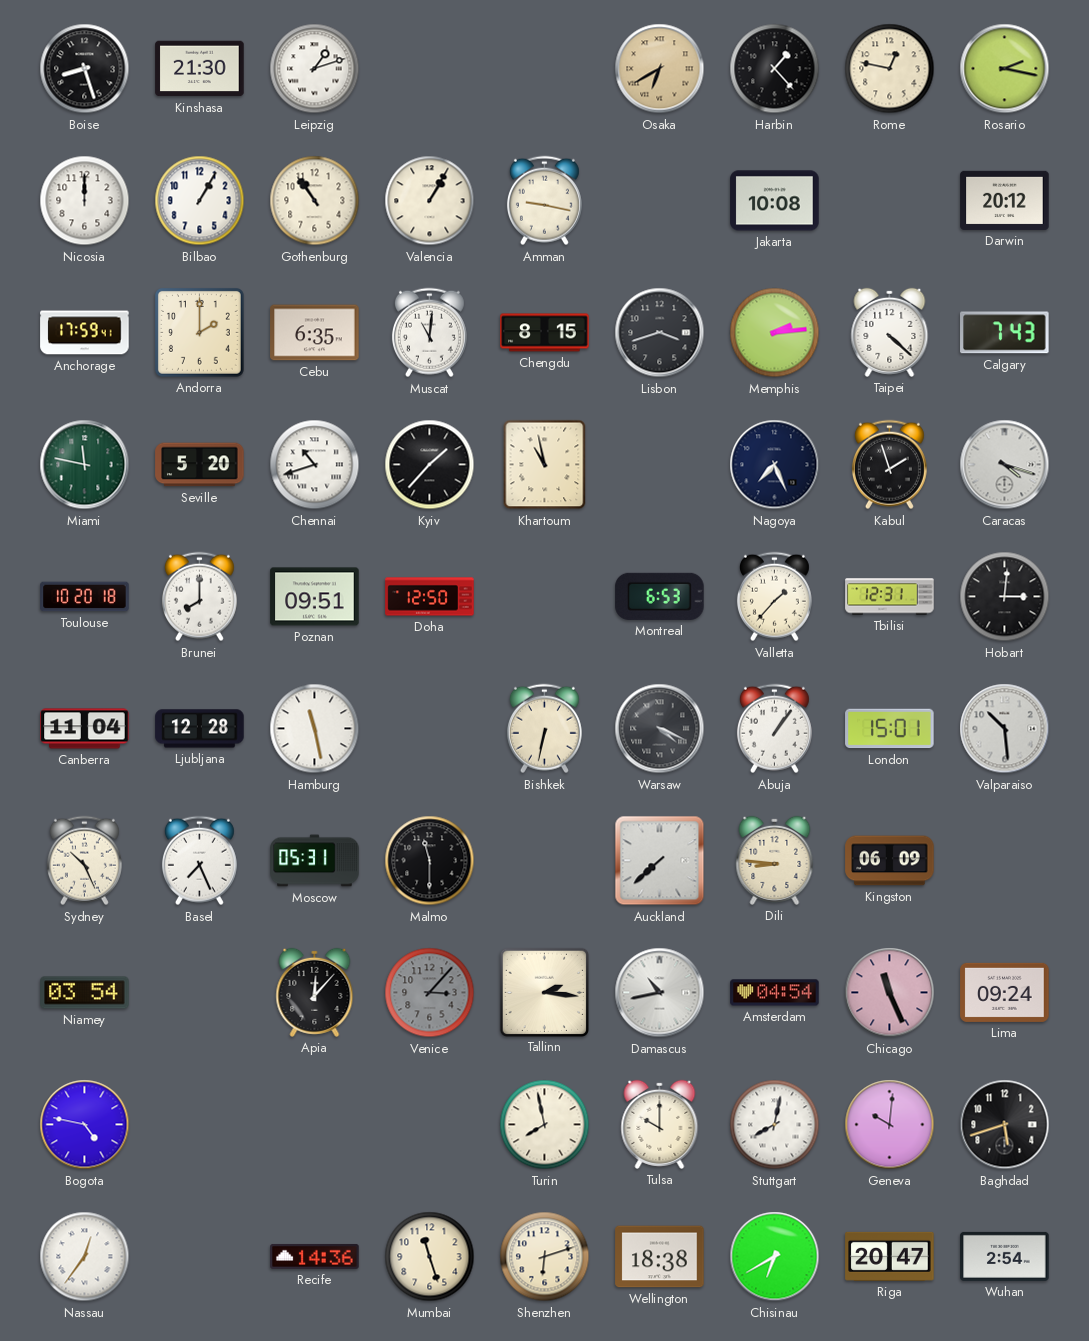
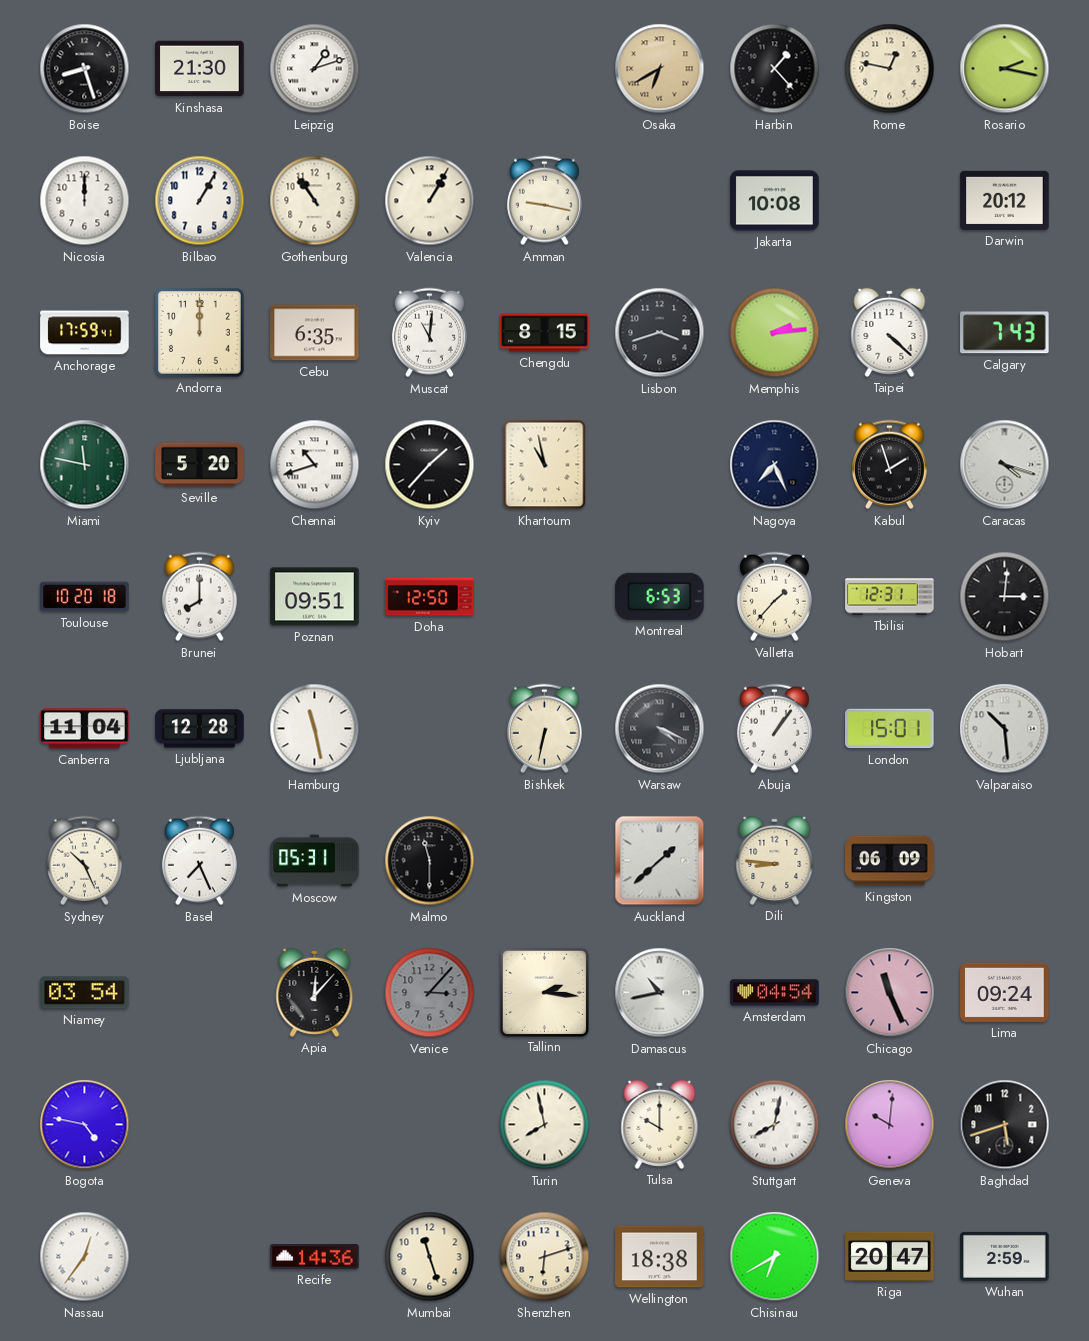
Andorra: 2:00 -> 12:00
Auckland: 7:38 -> 1:38
Wuhan: 2:54 -> 2:59
